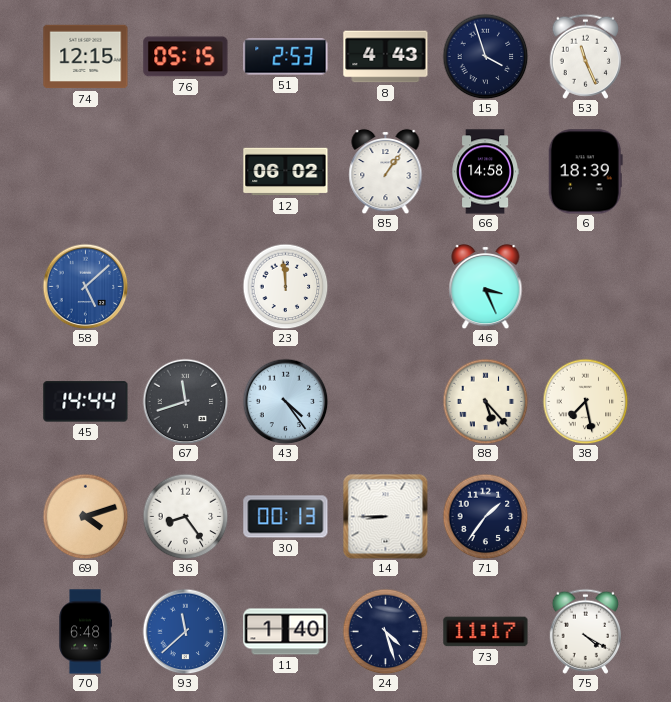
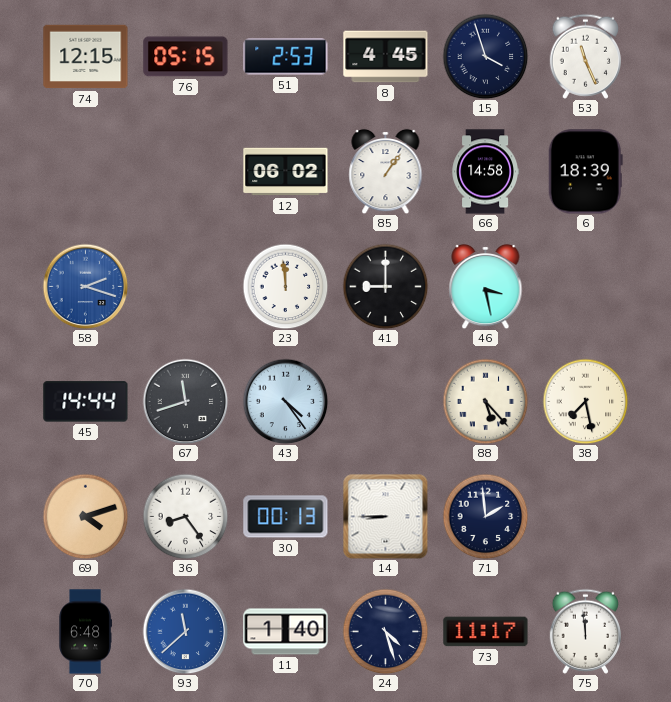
8: 4:43 -> 4:45
58: 5:08 -> 2:18
41: none -> 9:00
46: 3:26 -> 3:28
71: 1:36 -> 1:59
75: 4:20 -> 11:59
